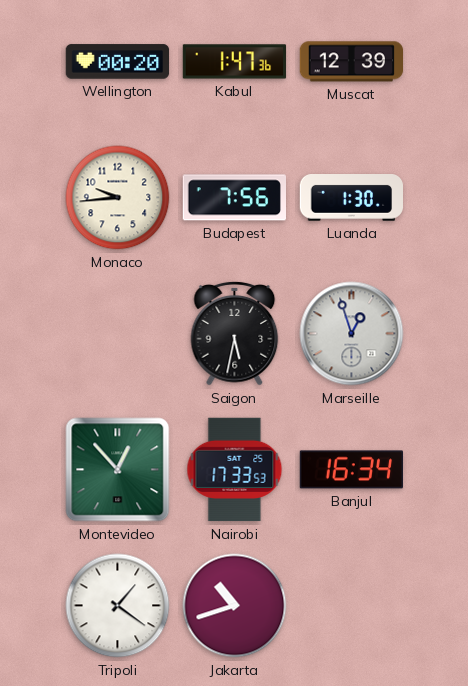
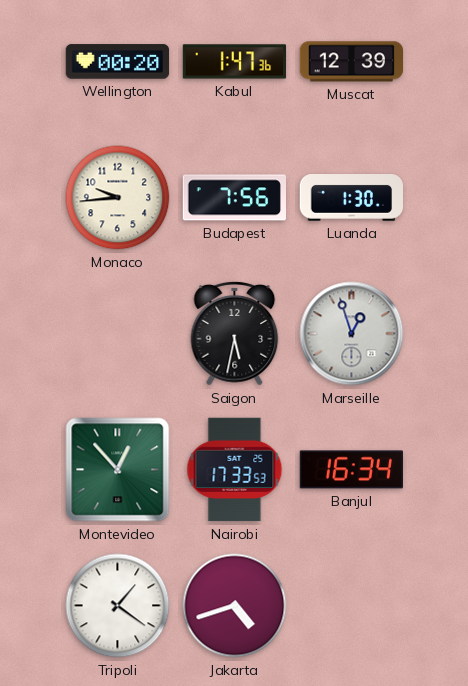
Jakarta: 10:42 -> 4:42
